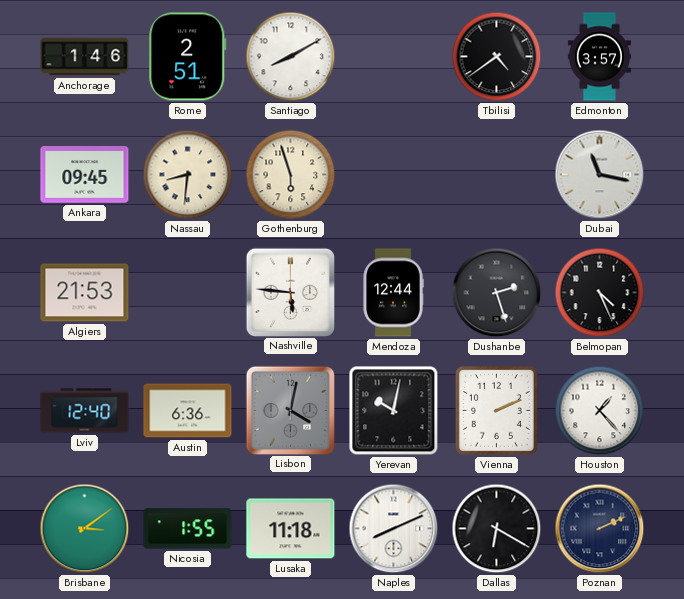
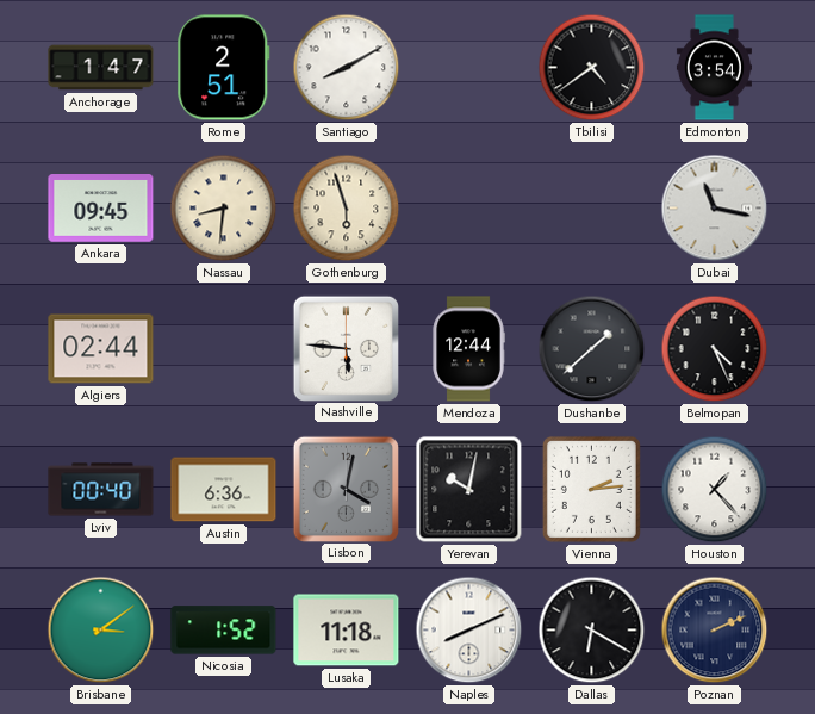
Anchorage: 1:46 -> 1:47
Edmonton: 3:57 -> 3:54
Algiers: 21:53 -> 02:44
Dushanbe: 2:27 -> 1:38
Lviv: 12:40 -> 00:40
Vienna: 2:11 -> 2:14
Nicosia: 1:55 -> 1:52
